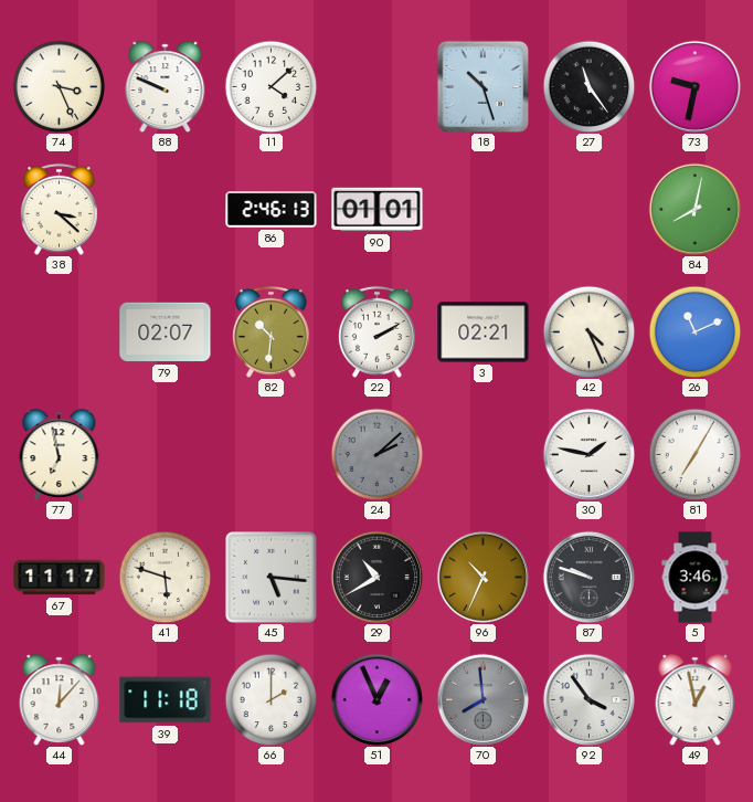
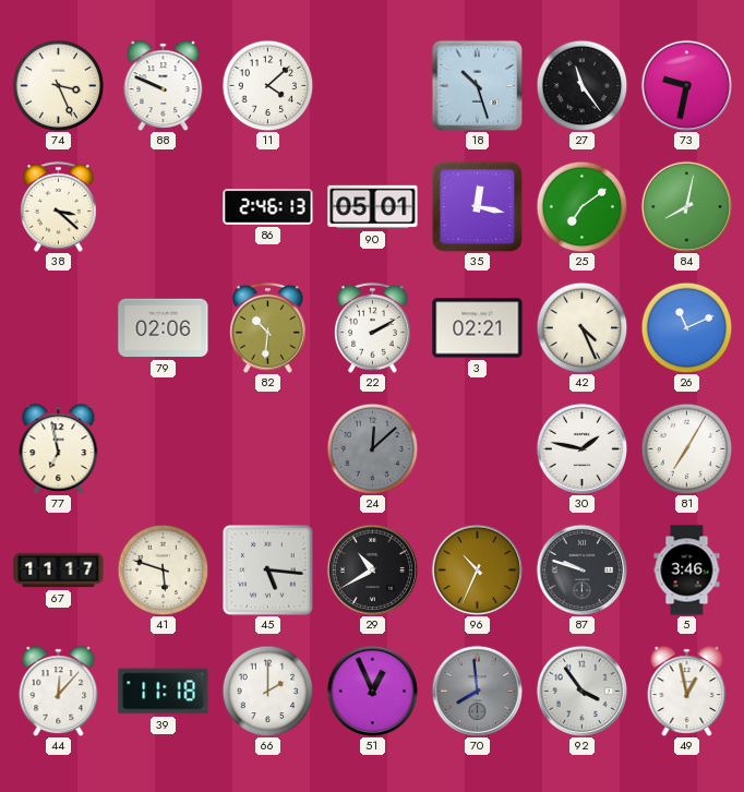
90: 01:01 -> 05:01
35: none -> 12:17
25: none -> 7:09
79: 02:07 -> 02:06
24: 2:08 -> 12:08
